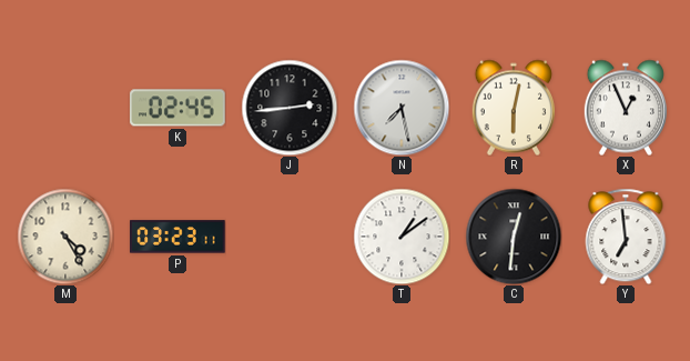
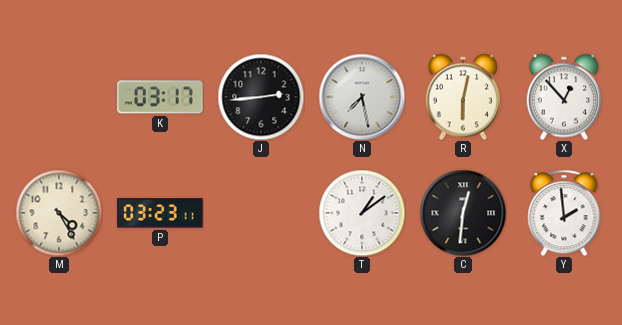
K: 02:45 -> 03:17
X: 12:56 -> 12:53
Y: 6:59 -> 1:59
